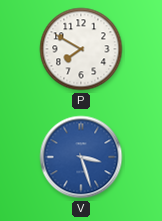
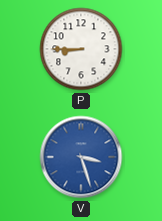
P: 7:50 -> 8:45
